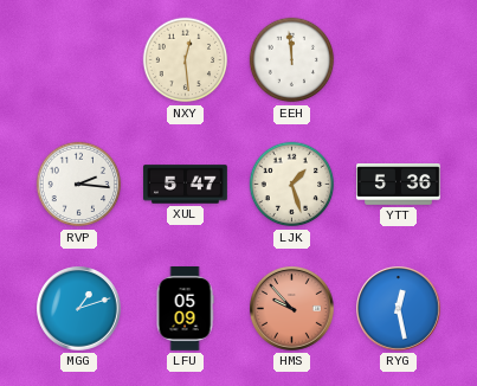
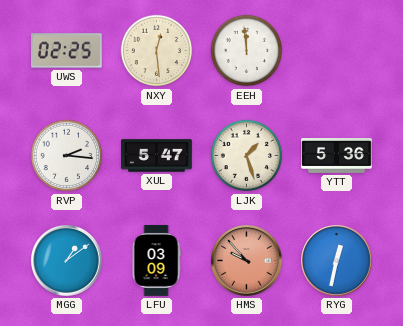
UWS: none -> 02:25
MGG: 1:12 -> 1:09
LFU: 05:09 -> 03:09
RYG: 12:28 -> 12:32
